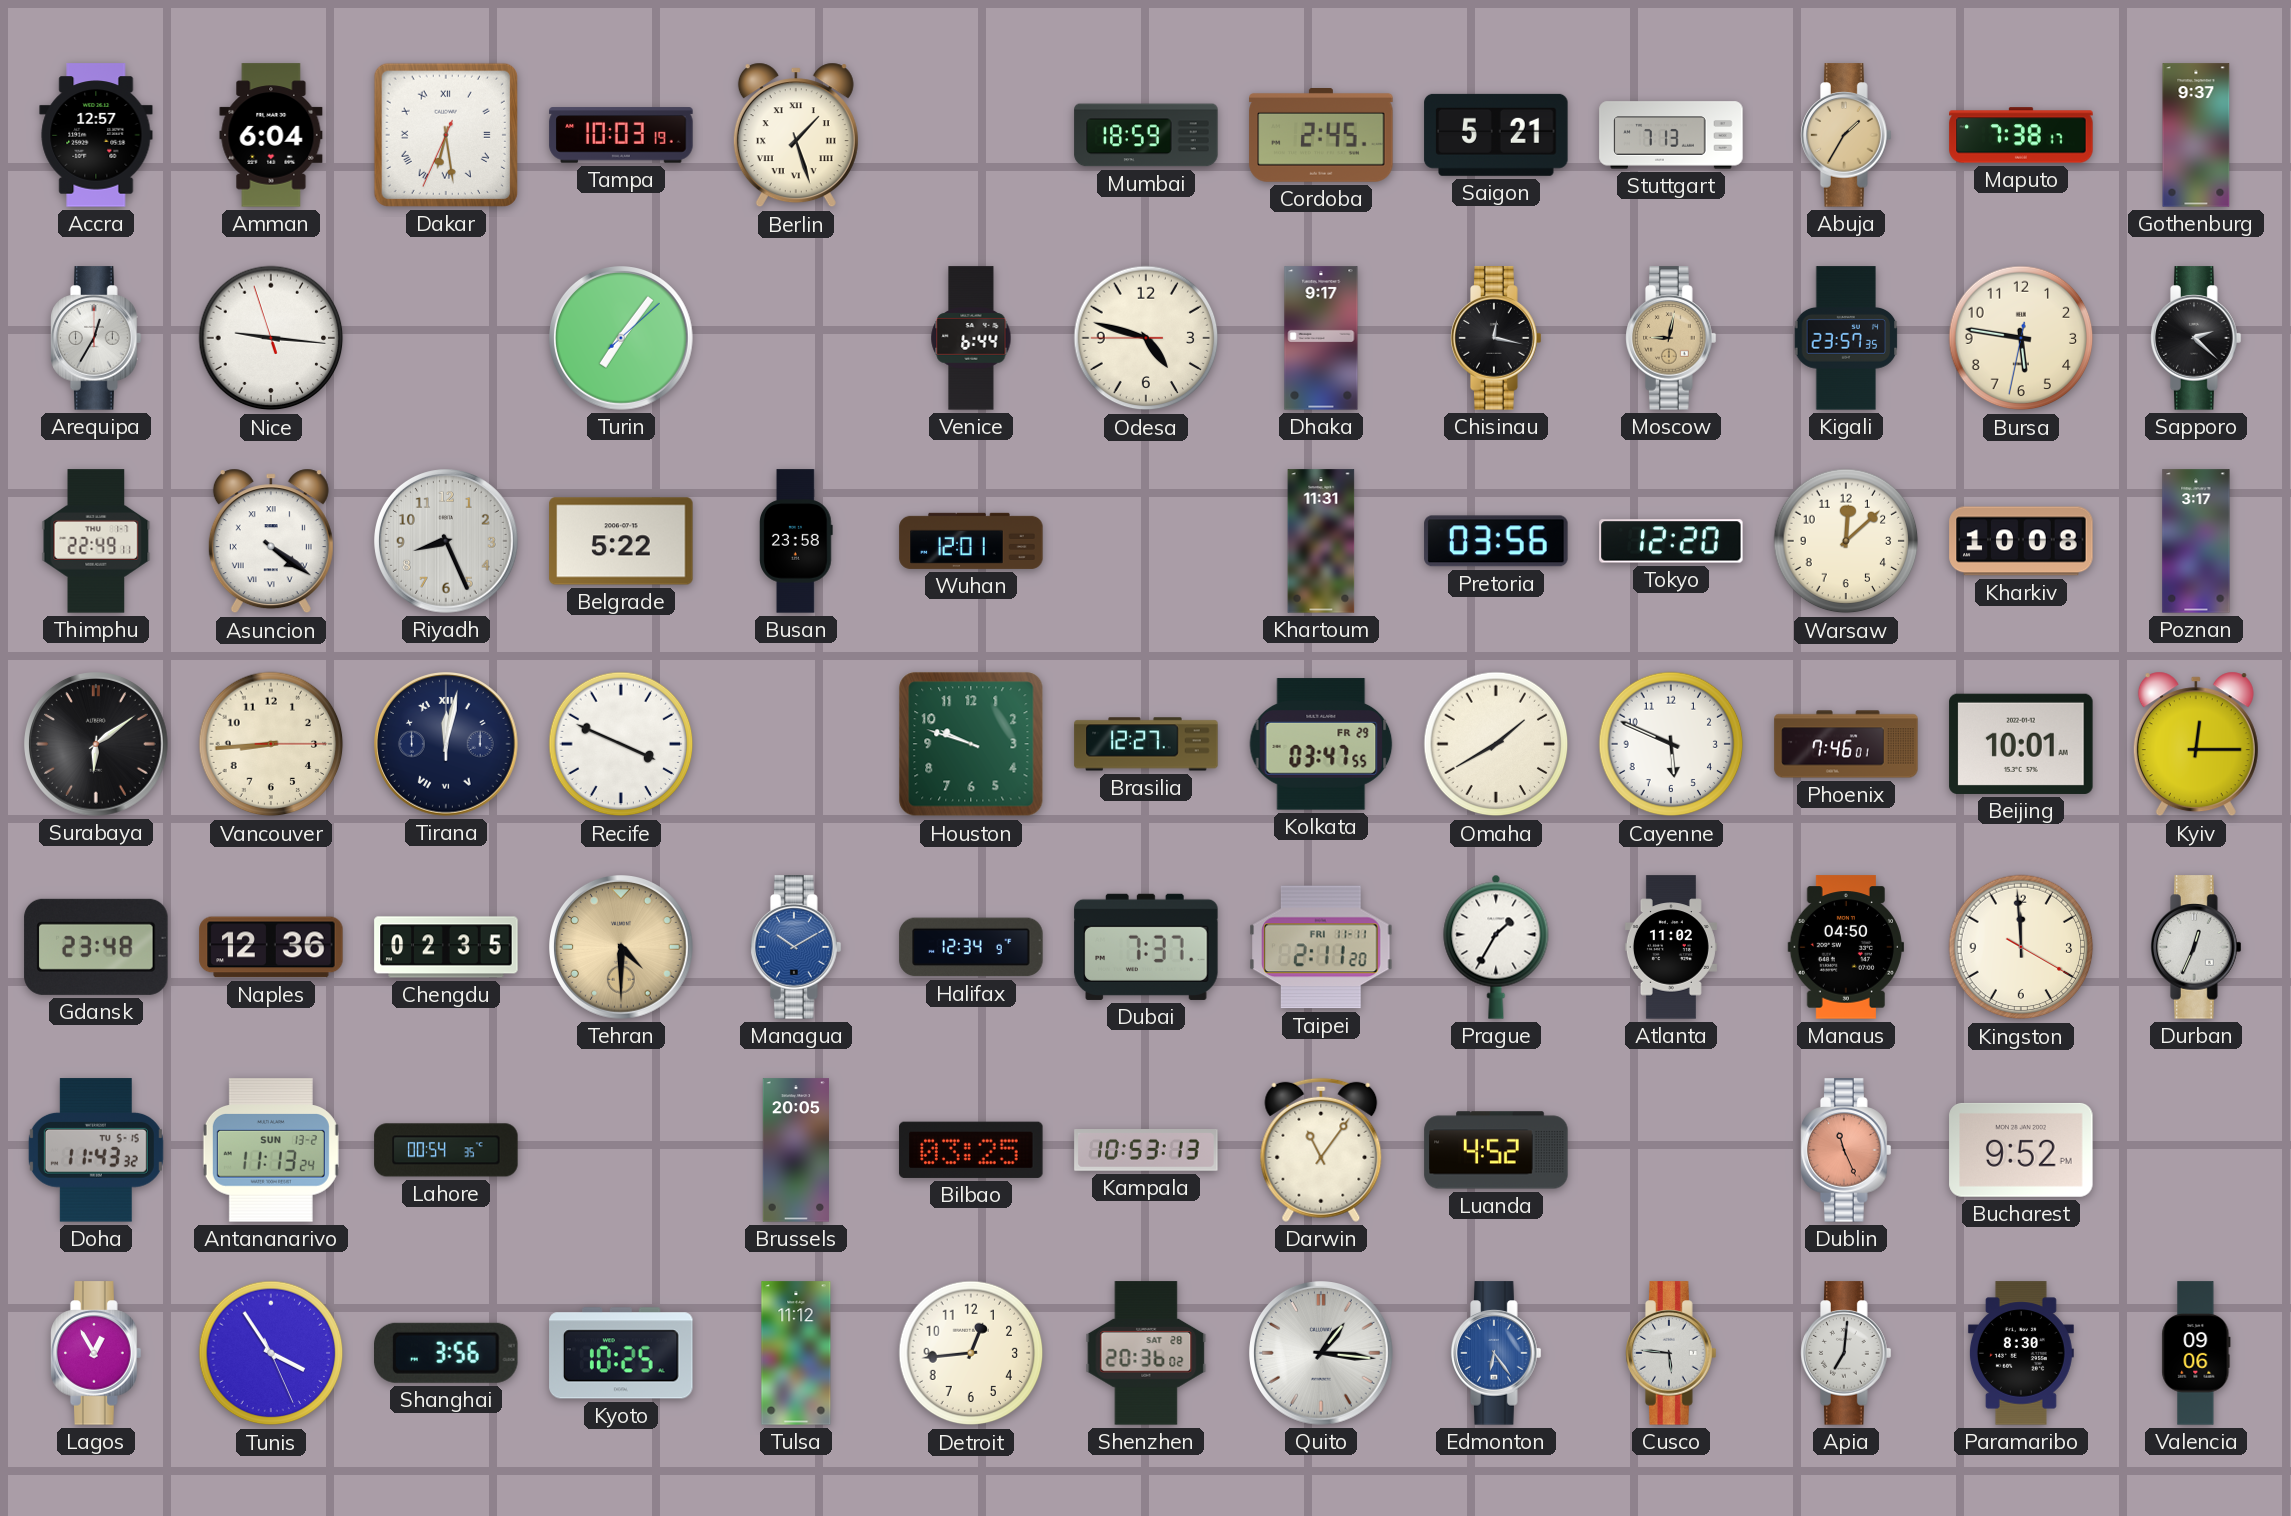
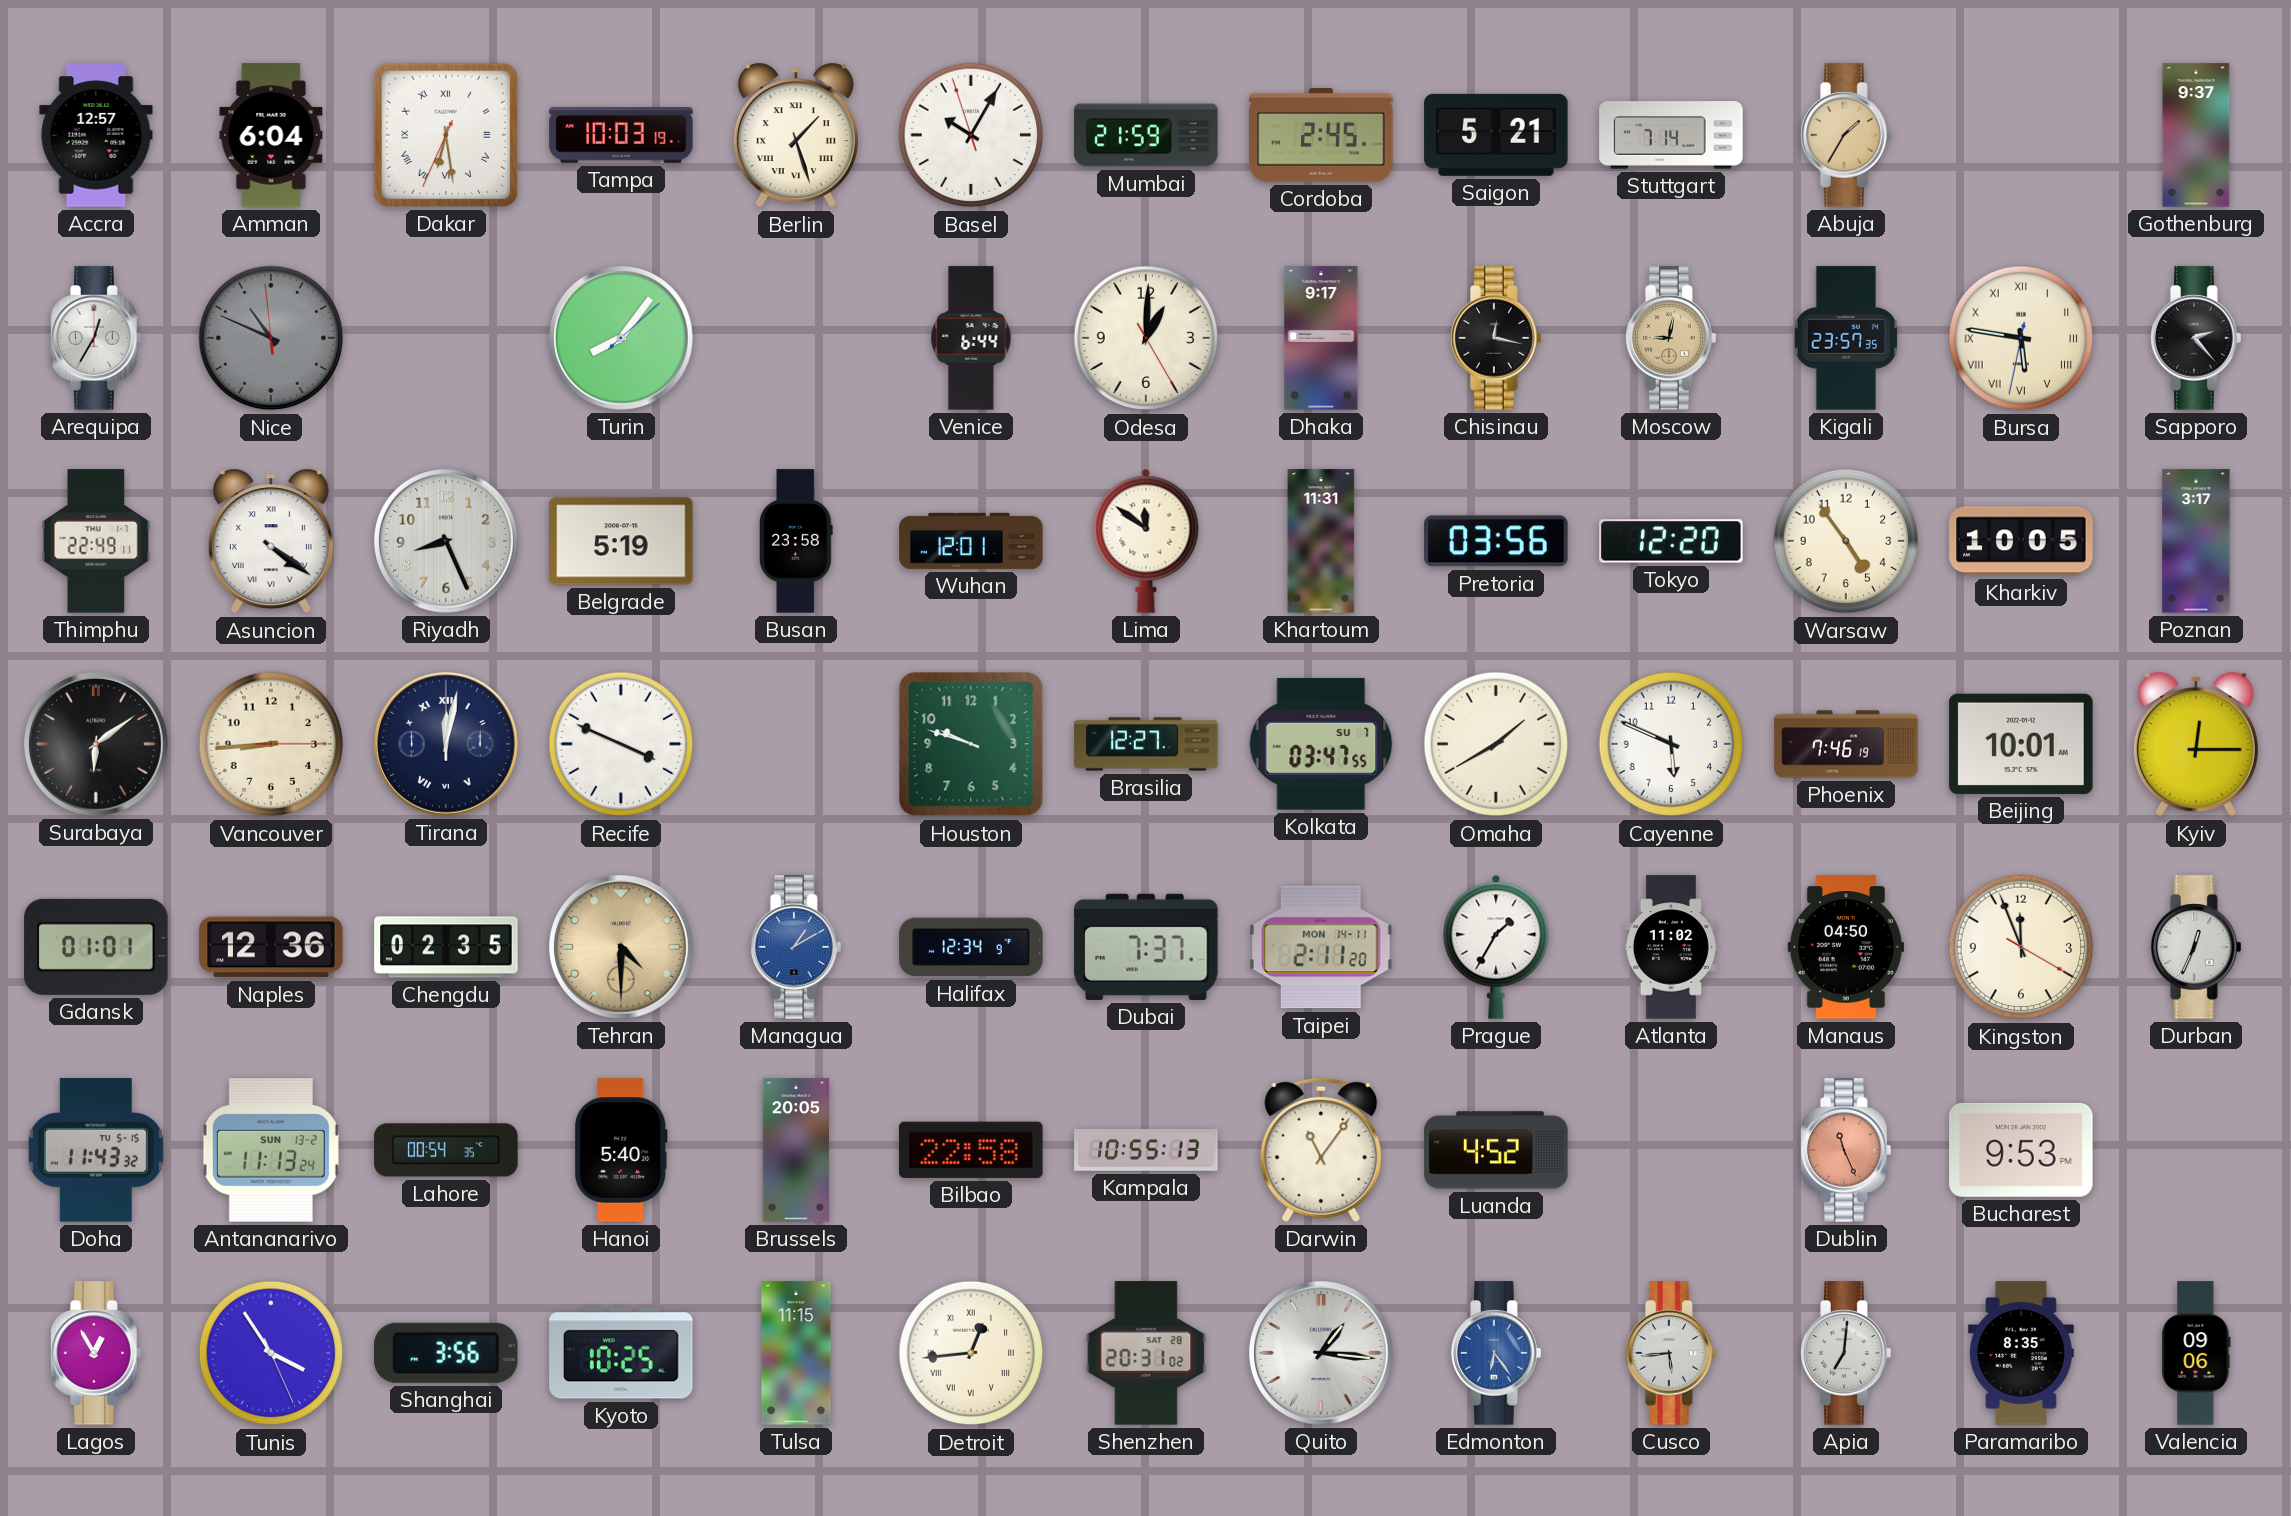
Basel: none -> 10:04
Mumbai: 18:59 -> 21:59
Stuttgart: 7:13 -> 7:14
Maputo: 7:38 -> none
Nice: 9:15 -> 10:48
Nice dial: white -> grey
Turin: 7:06 -> 8:06
Odesa: 4:47 -> 1:00
Bursa numerals: Arabic -> Roman
Sapporo: 2:22 -> 2:23
Belgrade: 5:22 -> 5:19
Lima: none -> 11:51
Warsaw: 12:08 -> 4:54
Kharkiv: 10:08 -> 10:05
Kolkata date: FR 29 -> SU 7
Phoenix: 7:46:01 -> 7:46:19
Gdansk: 23:48 -> 01:01
Managua: 10:10 -> 1:10
Taipei date: FRI 11-11 -> MON 14-11
Kingston: 11:59 -> 11:56
Hanoi: none -> 5:40
Bilbao: 03:25 -> 22:58
Kampala: 10:53 -> 10:55
Bucharest: 9:52 -> 9:53
Tulsa: 11:12 -> 11:15
Detroit numerals: Arabic -> Roman
Shenzhen: 20:36 -> 20:31
Cusco: 5:46 -> 5:44
Paramaribo: 8:30 -> 8:35
